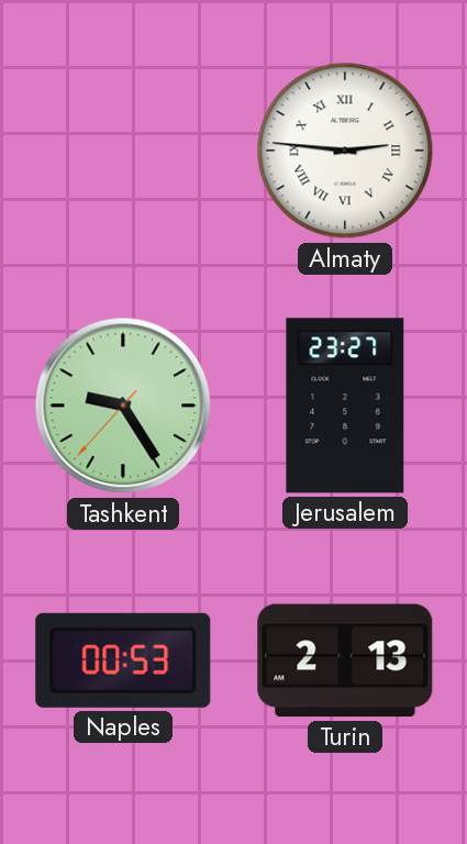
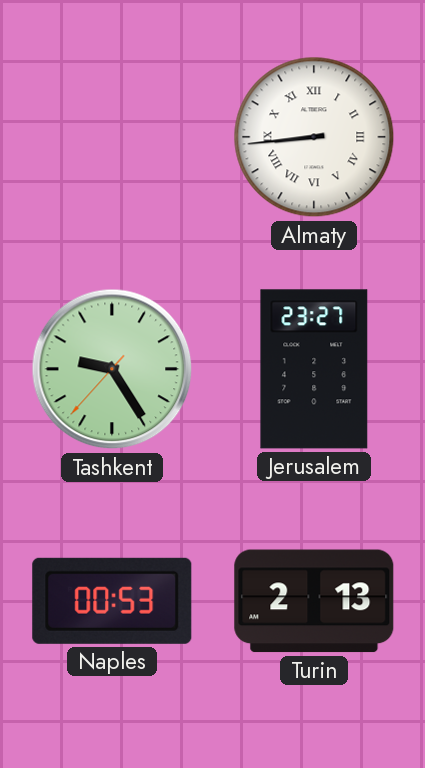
Almaty: 2:46 -> 8:44
